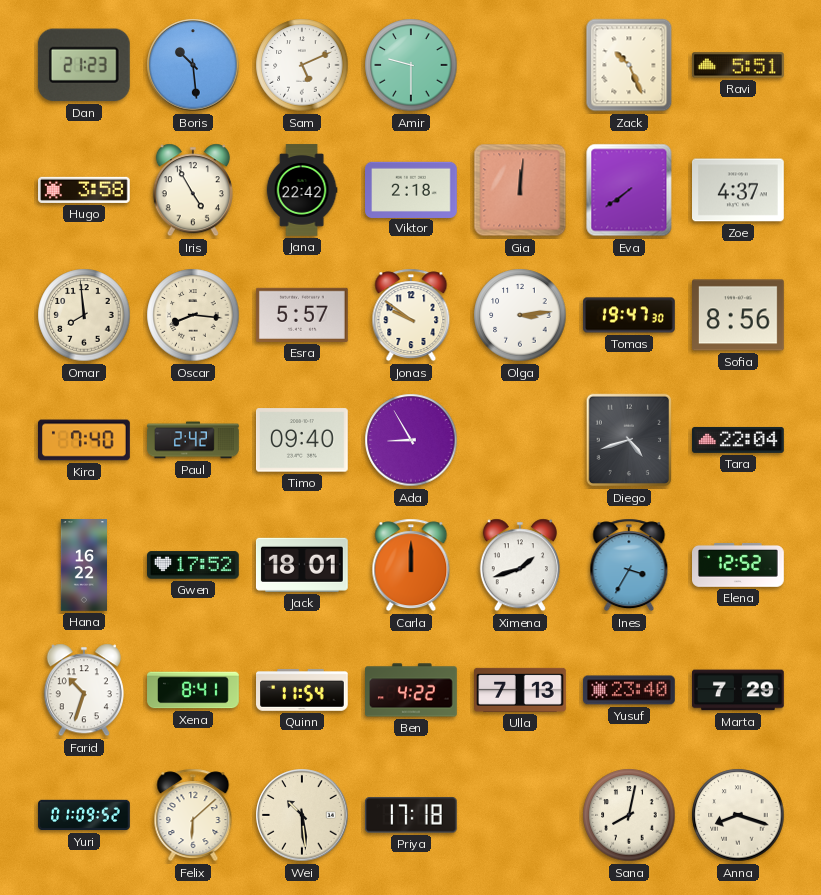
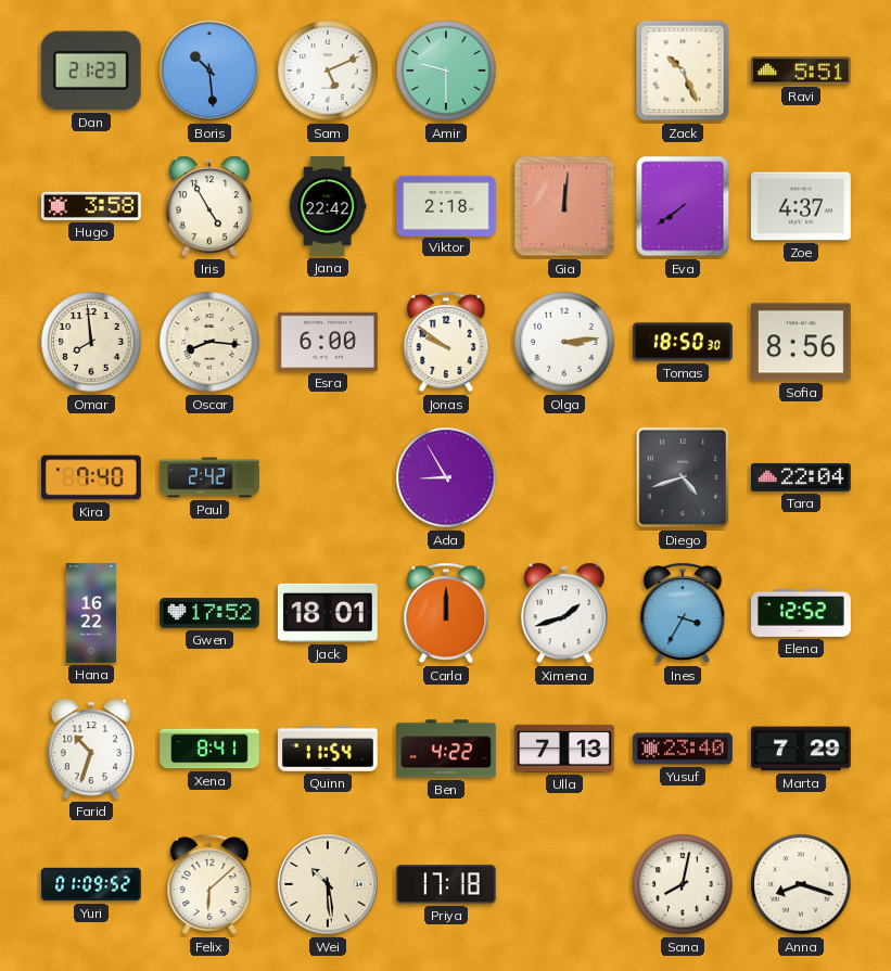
Esra: 5:57 -> 6:00
Tomas: 19:47 -> 18:50
Timo: 09:40 -> none
